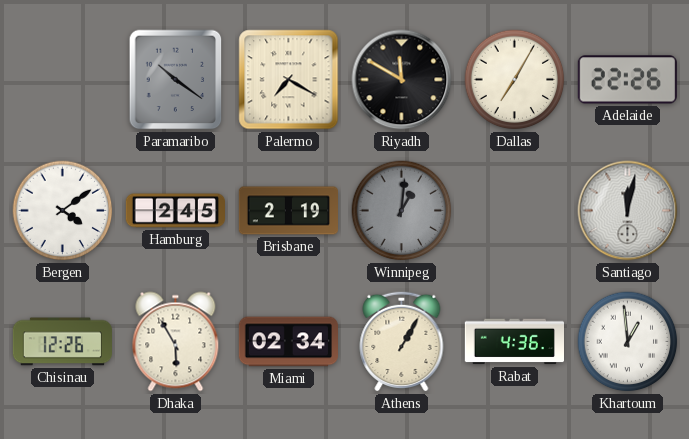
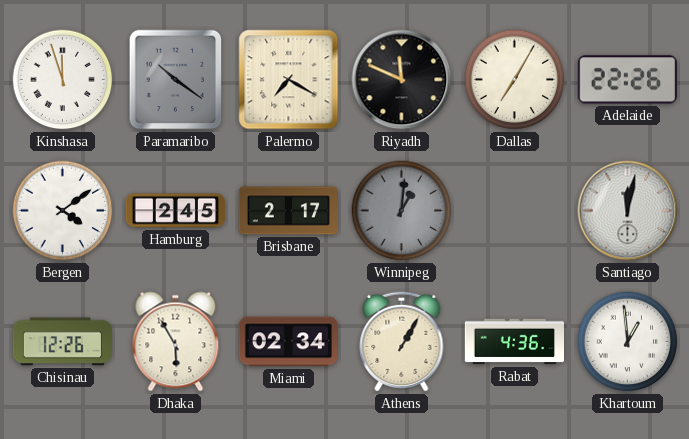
Kinshasa: none -> 11:57
Riyadh: 11:50 -> 11:49
Brisbane: 2:19 -> 2:17
